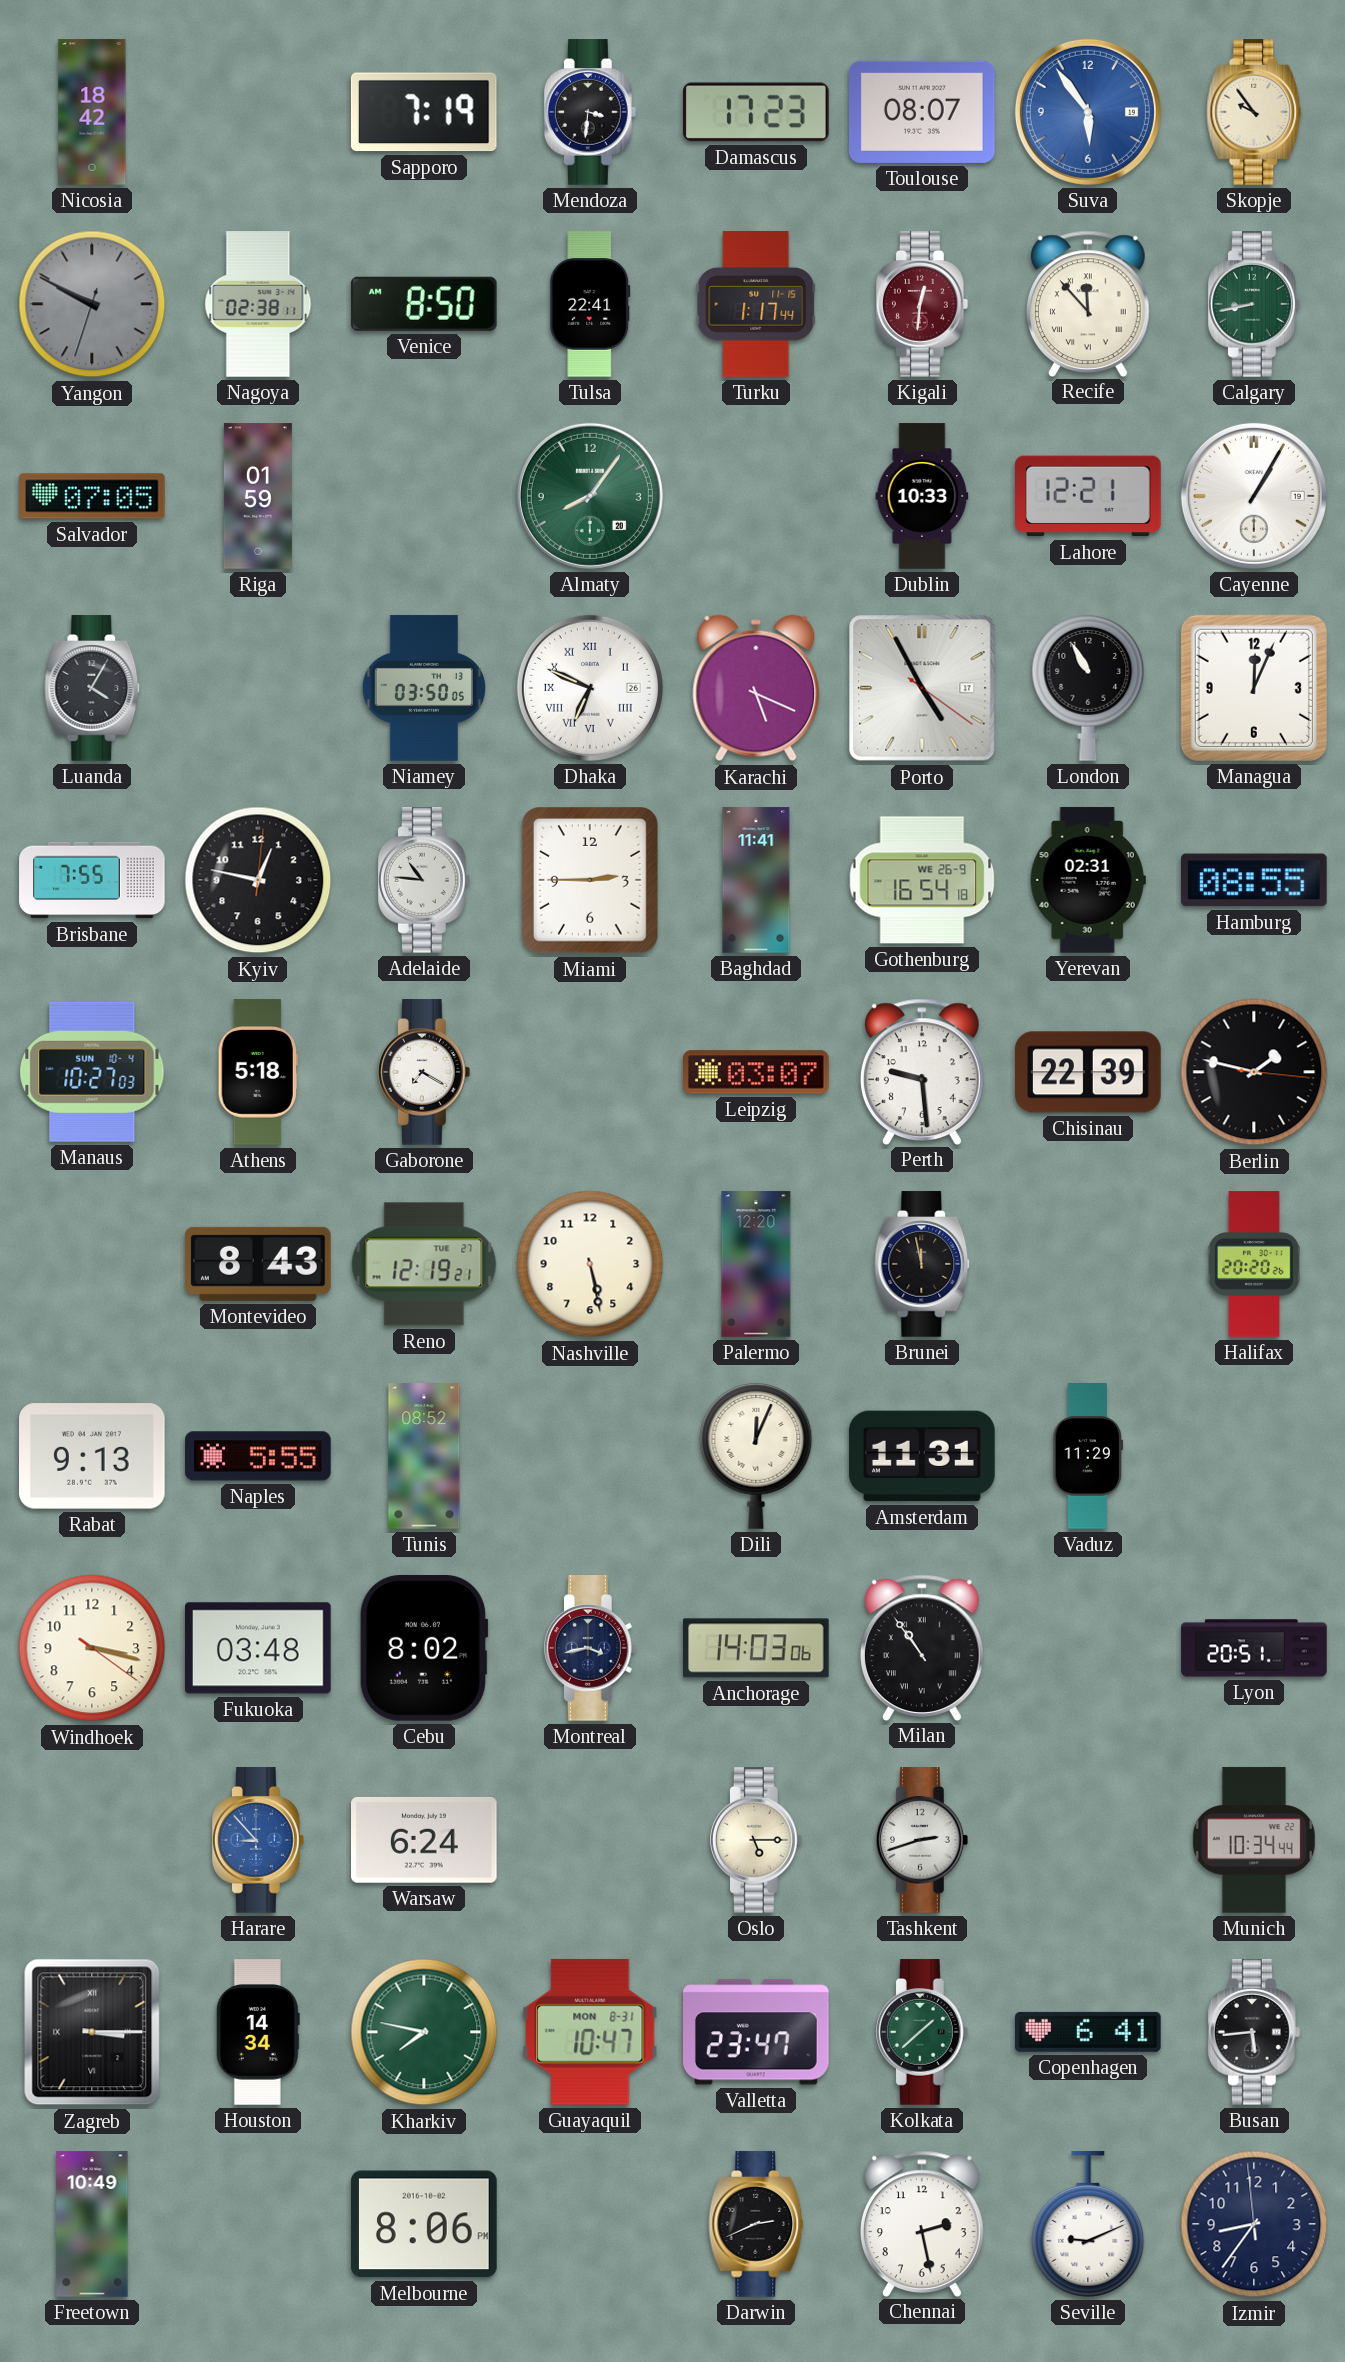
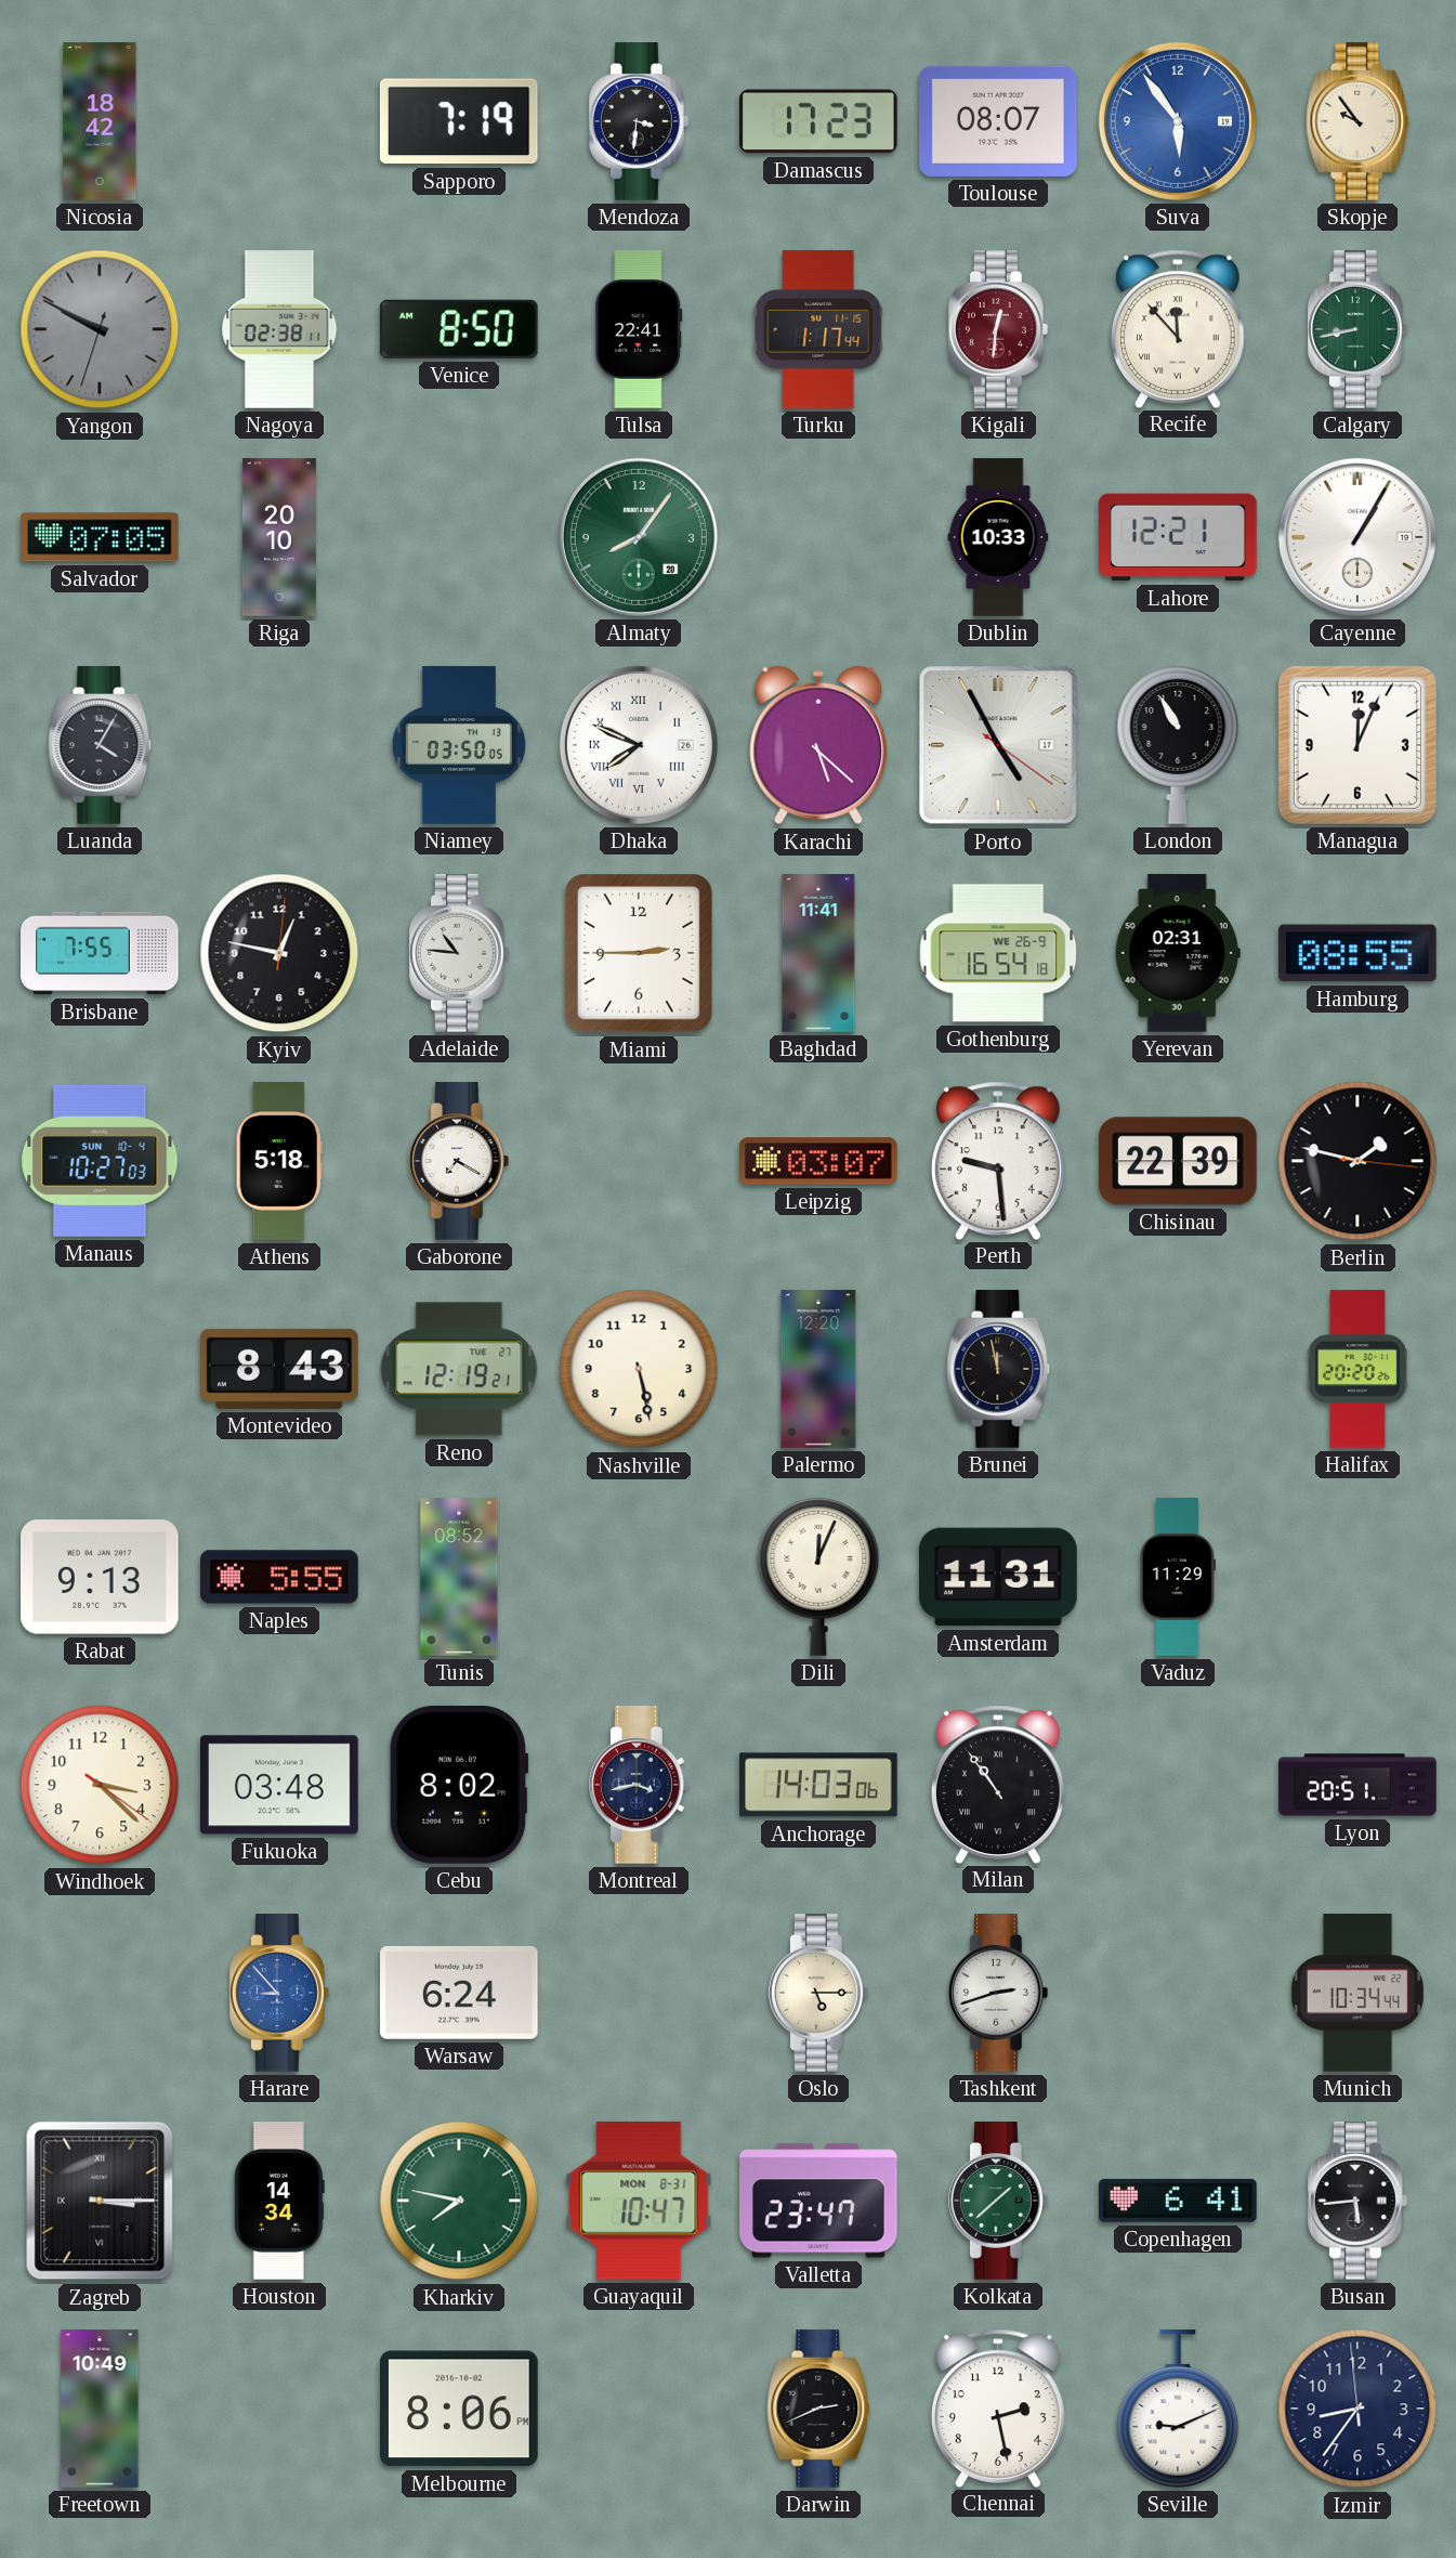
Riga: 01:59 -> 20:10
Dhaka: 6:49 -> 7:49
Karachi: 5:19 -> 5:22
Windhoek: 3:17 -> 3:22
